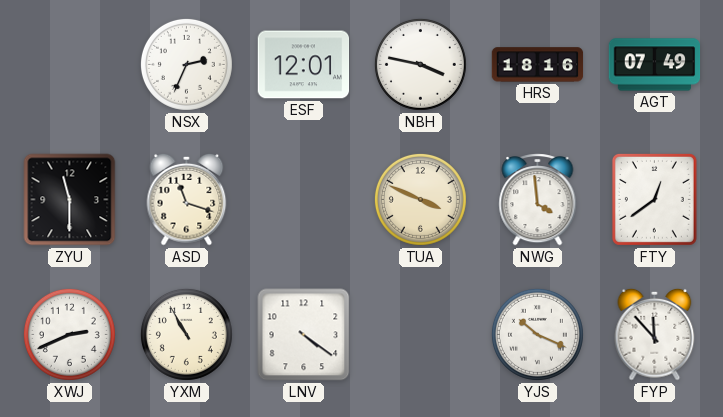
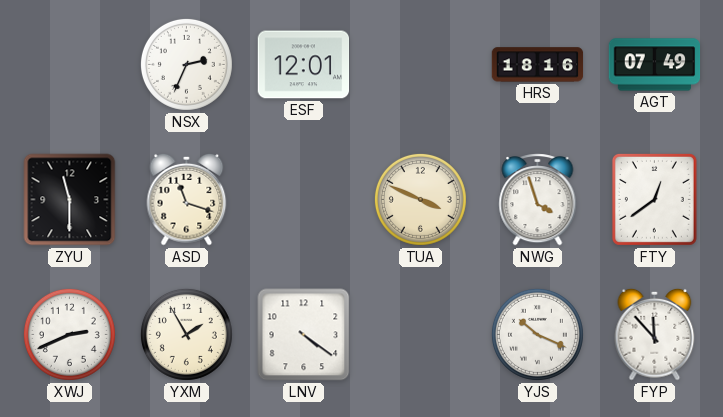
NBH: 3:47 -> none
NWG: 3:59 -> 3:57
YXM: 10:55 -> 1:55
